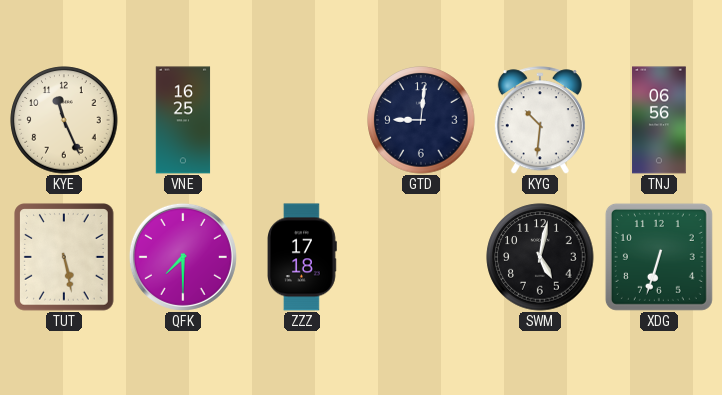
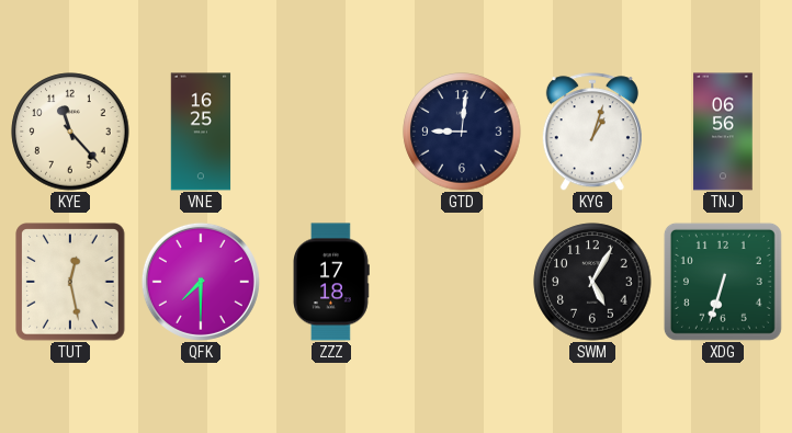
KYE: 11:26 -> 11:23
KYG: 10:31 -> 1:03
TUT: 5:28 -> 12:28
SWM: 5:02 -> 5:05
